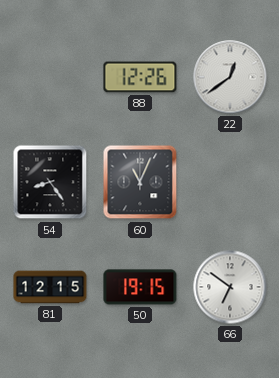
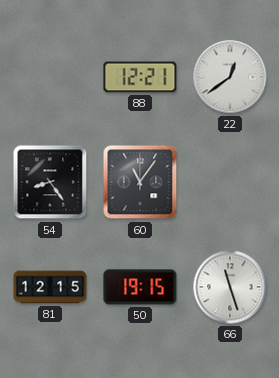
88: 12:26 -> 12:21
60: 11:04 -> 11:06
66: 6:51 -> 11:27
